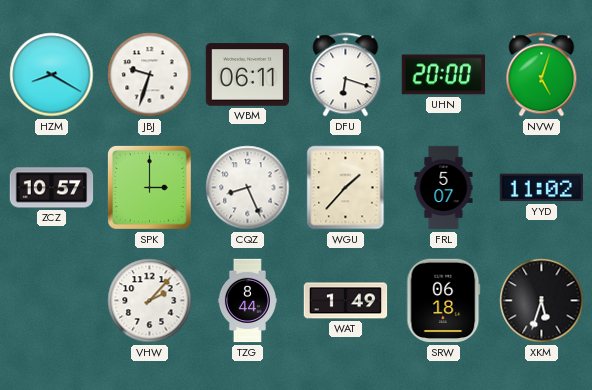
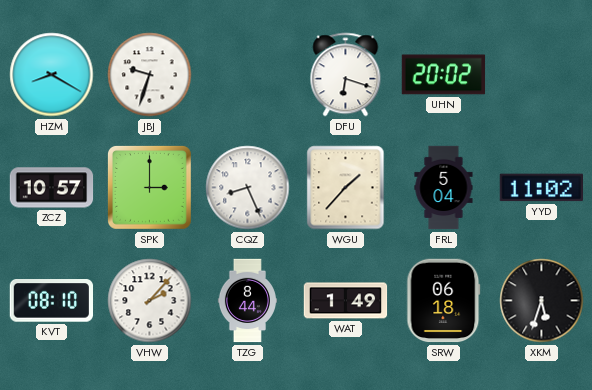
WBM: 06:11 -> none
UHN: 20:00 -> 20:02
NVW: 5:03 -> none
FRL: 5:07 -> 5:04
KVT: none -> 08:10
